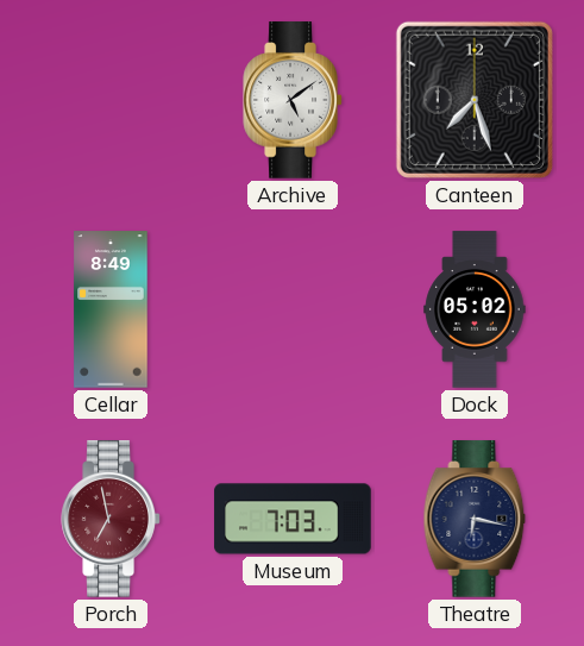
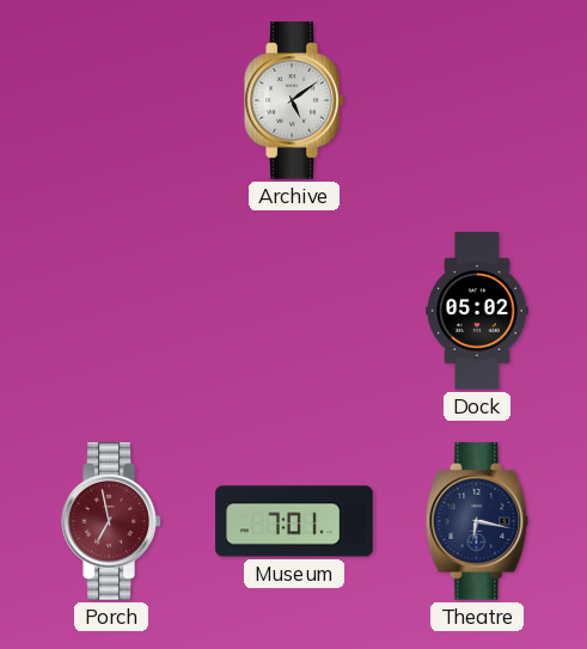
Canteen: 7:27 -> none
Cellar: 8:49 -> none
Museum: 7:03 -> 7:01
